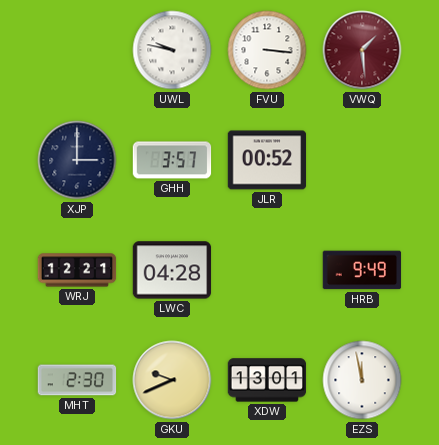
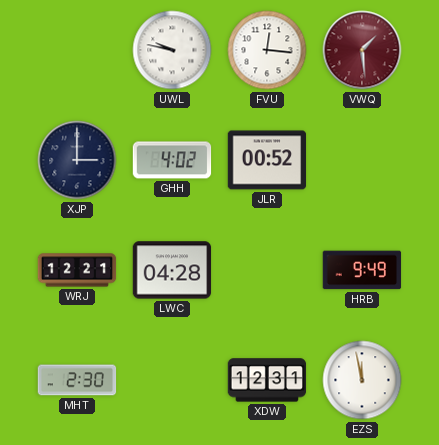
FVU: 3:16 -> 12:16
GHH: 3:57 -> 4:02
GKU: 9:41 -> none
XDW: 13:01 -> 12:31
